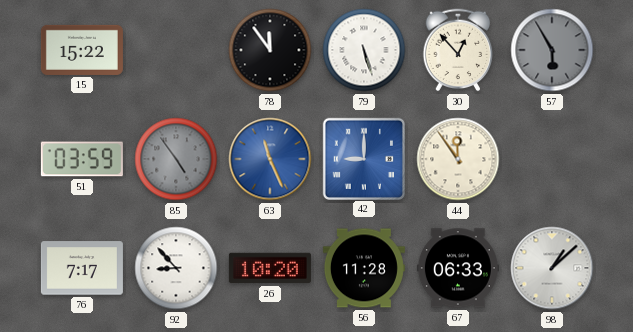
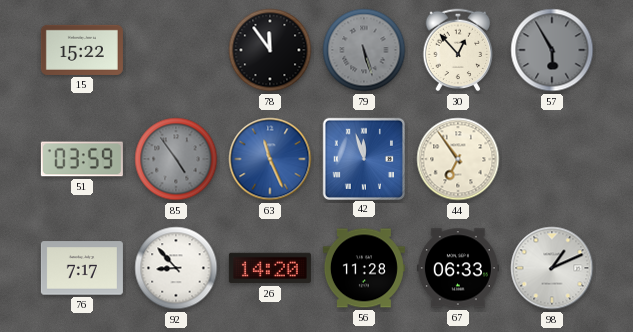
79 dial: white -> grey
42: 9:00 -> 11:57
44: 11:54 -> 6:54
26: 10:20 -> 14:20
98: 1:08 -> 1:11
